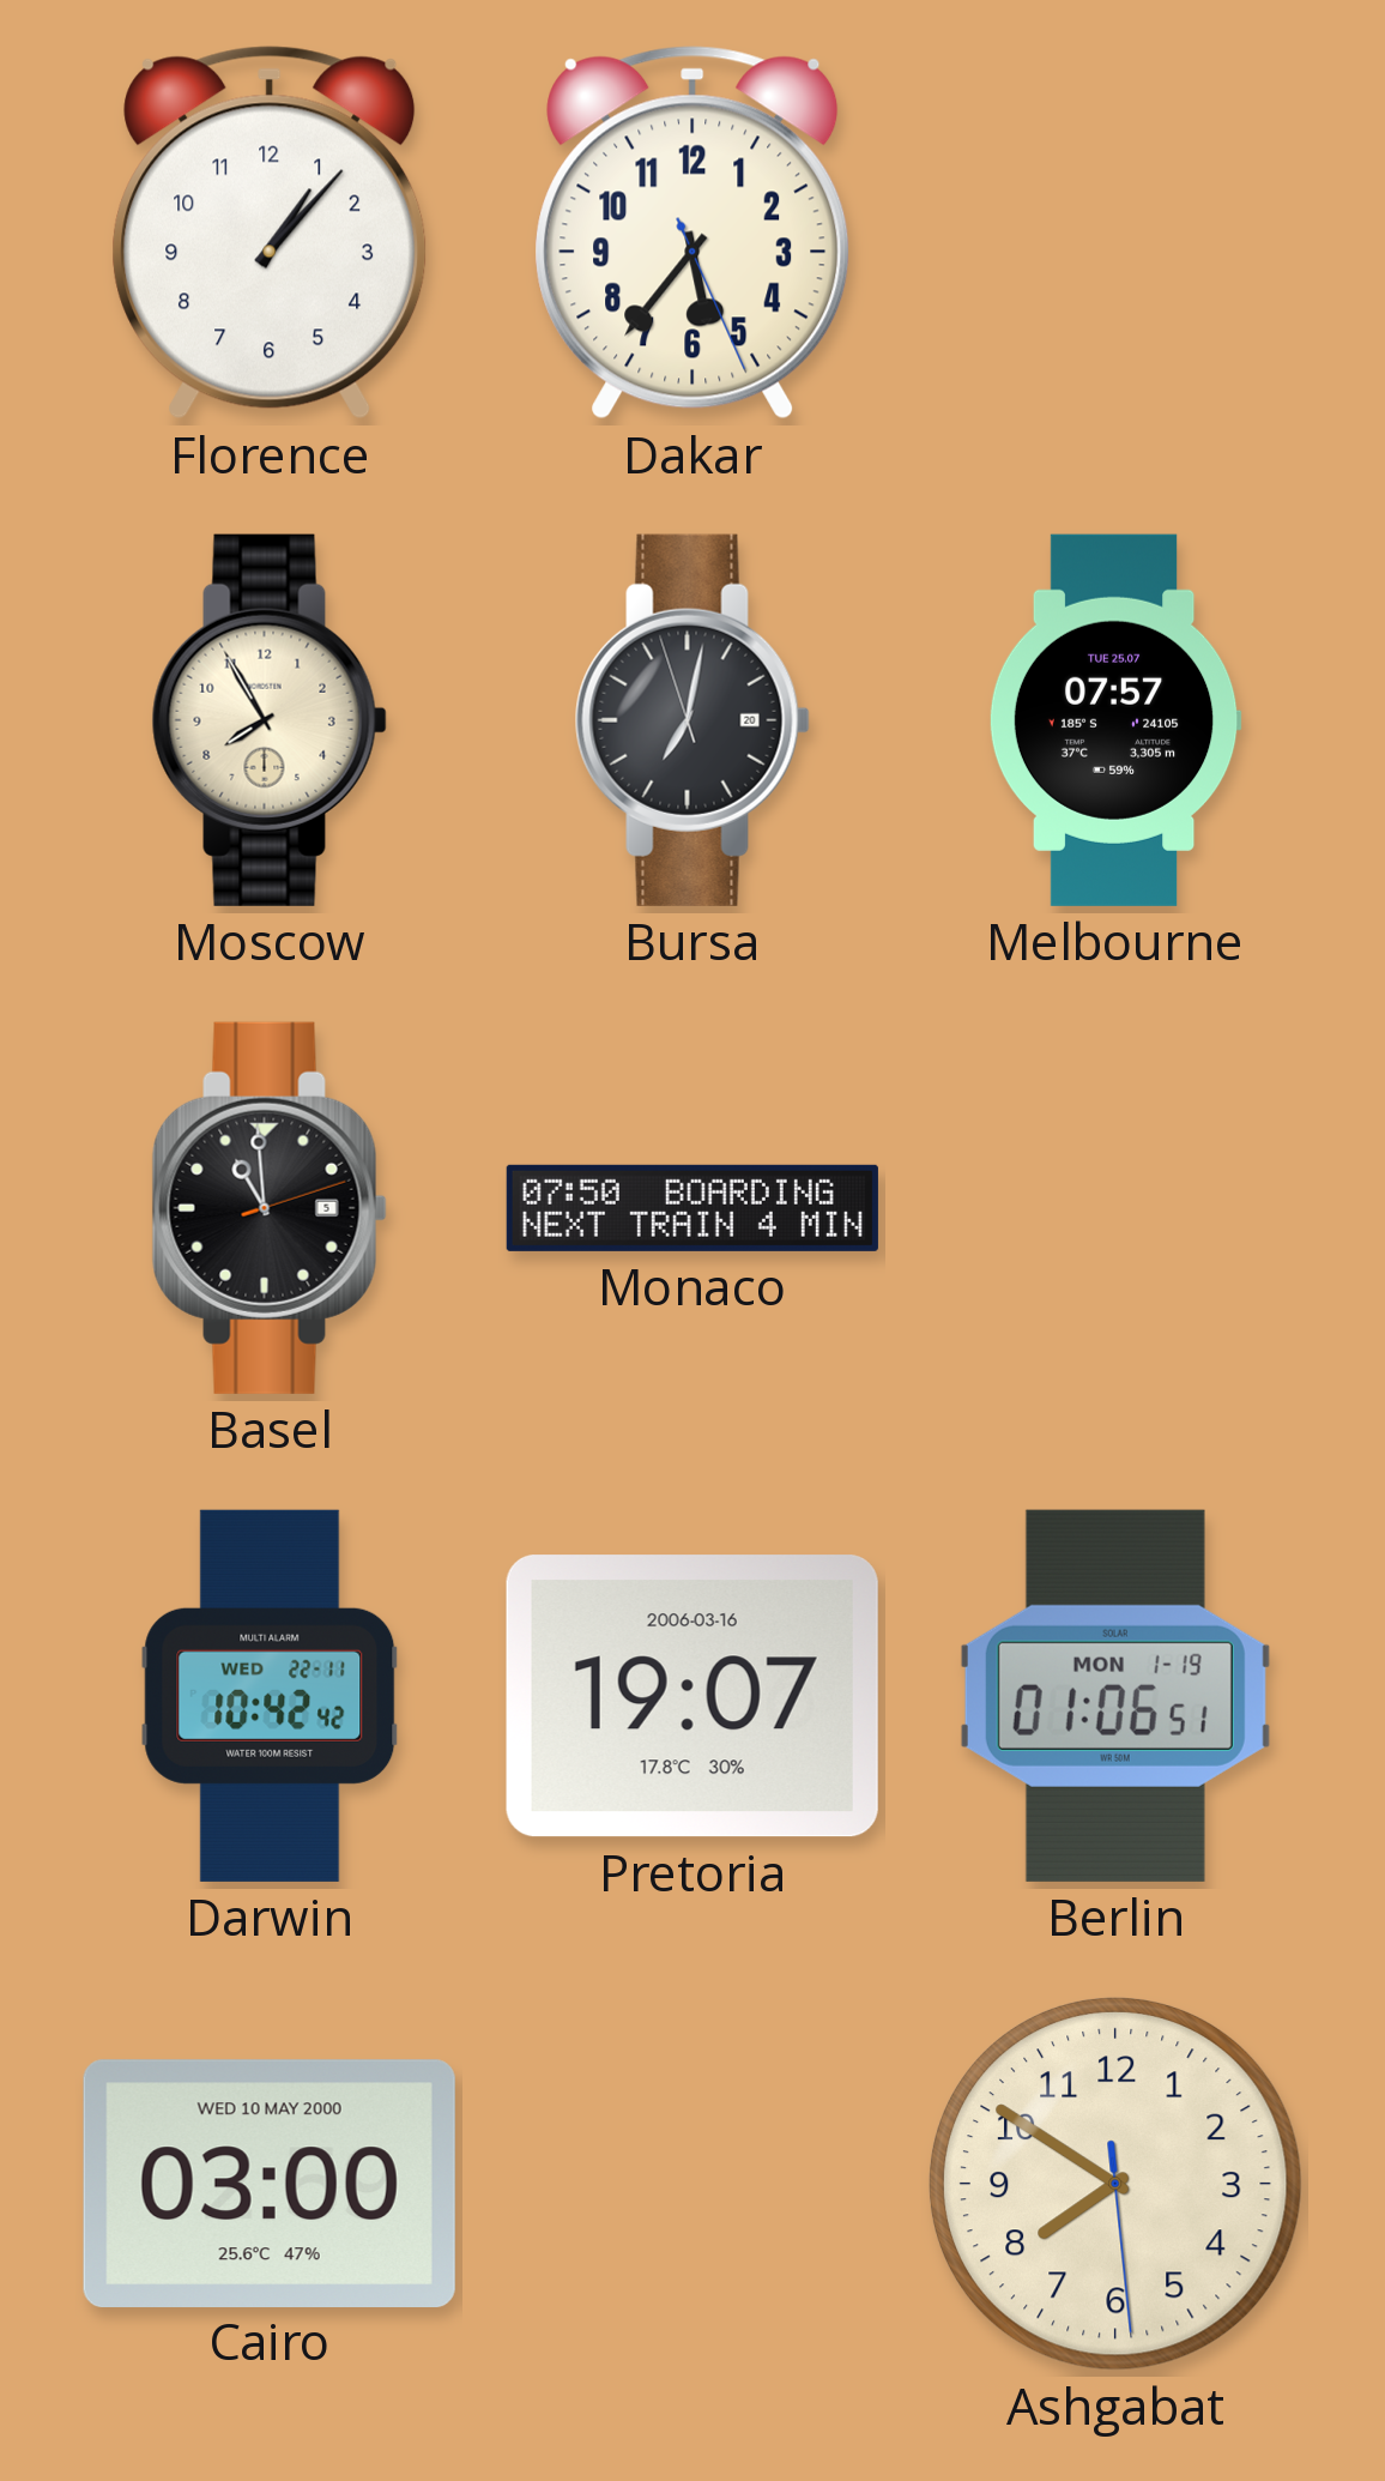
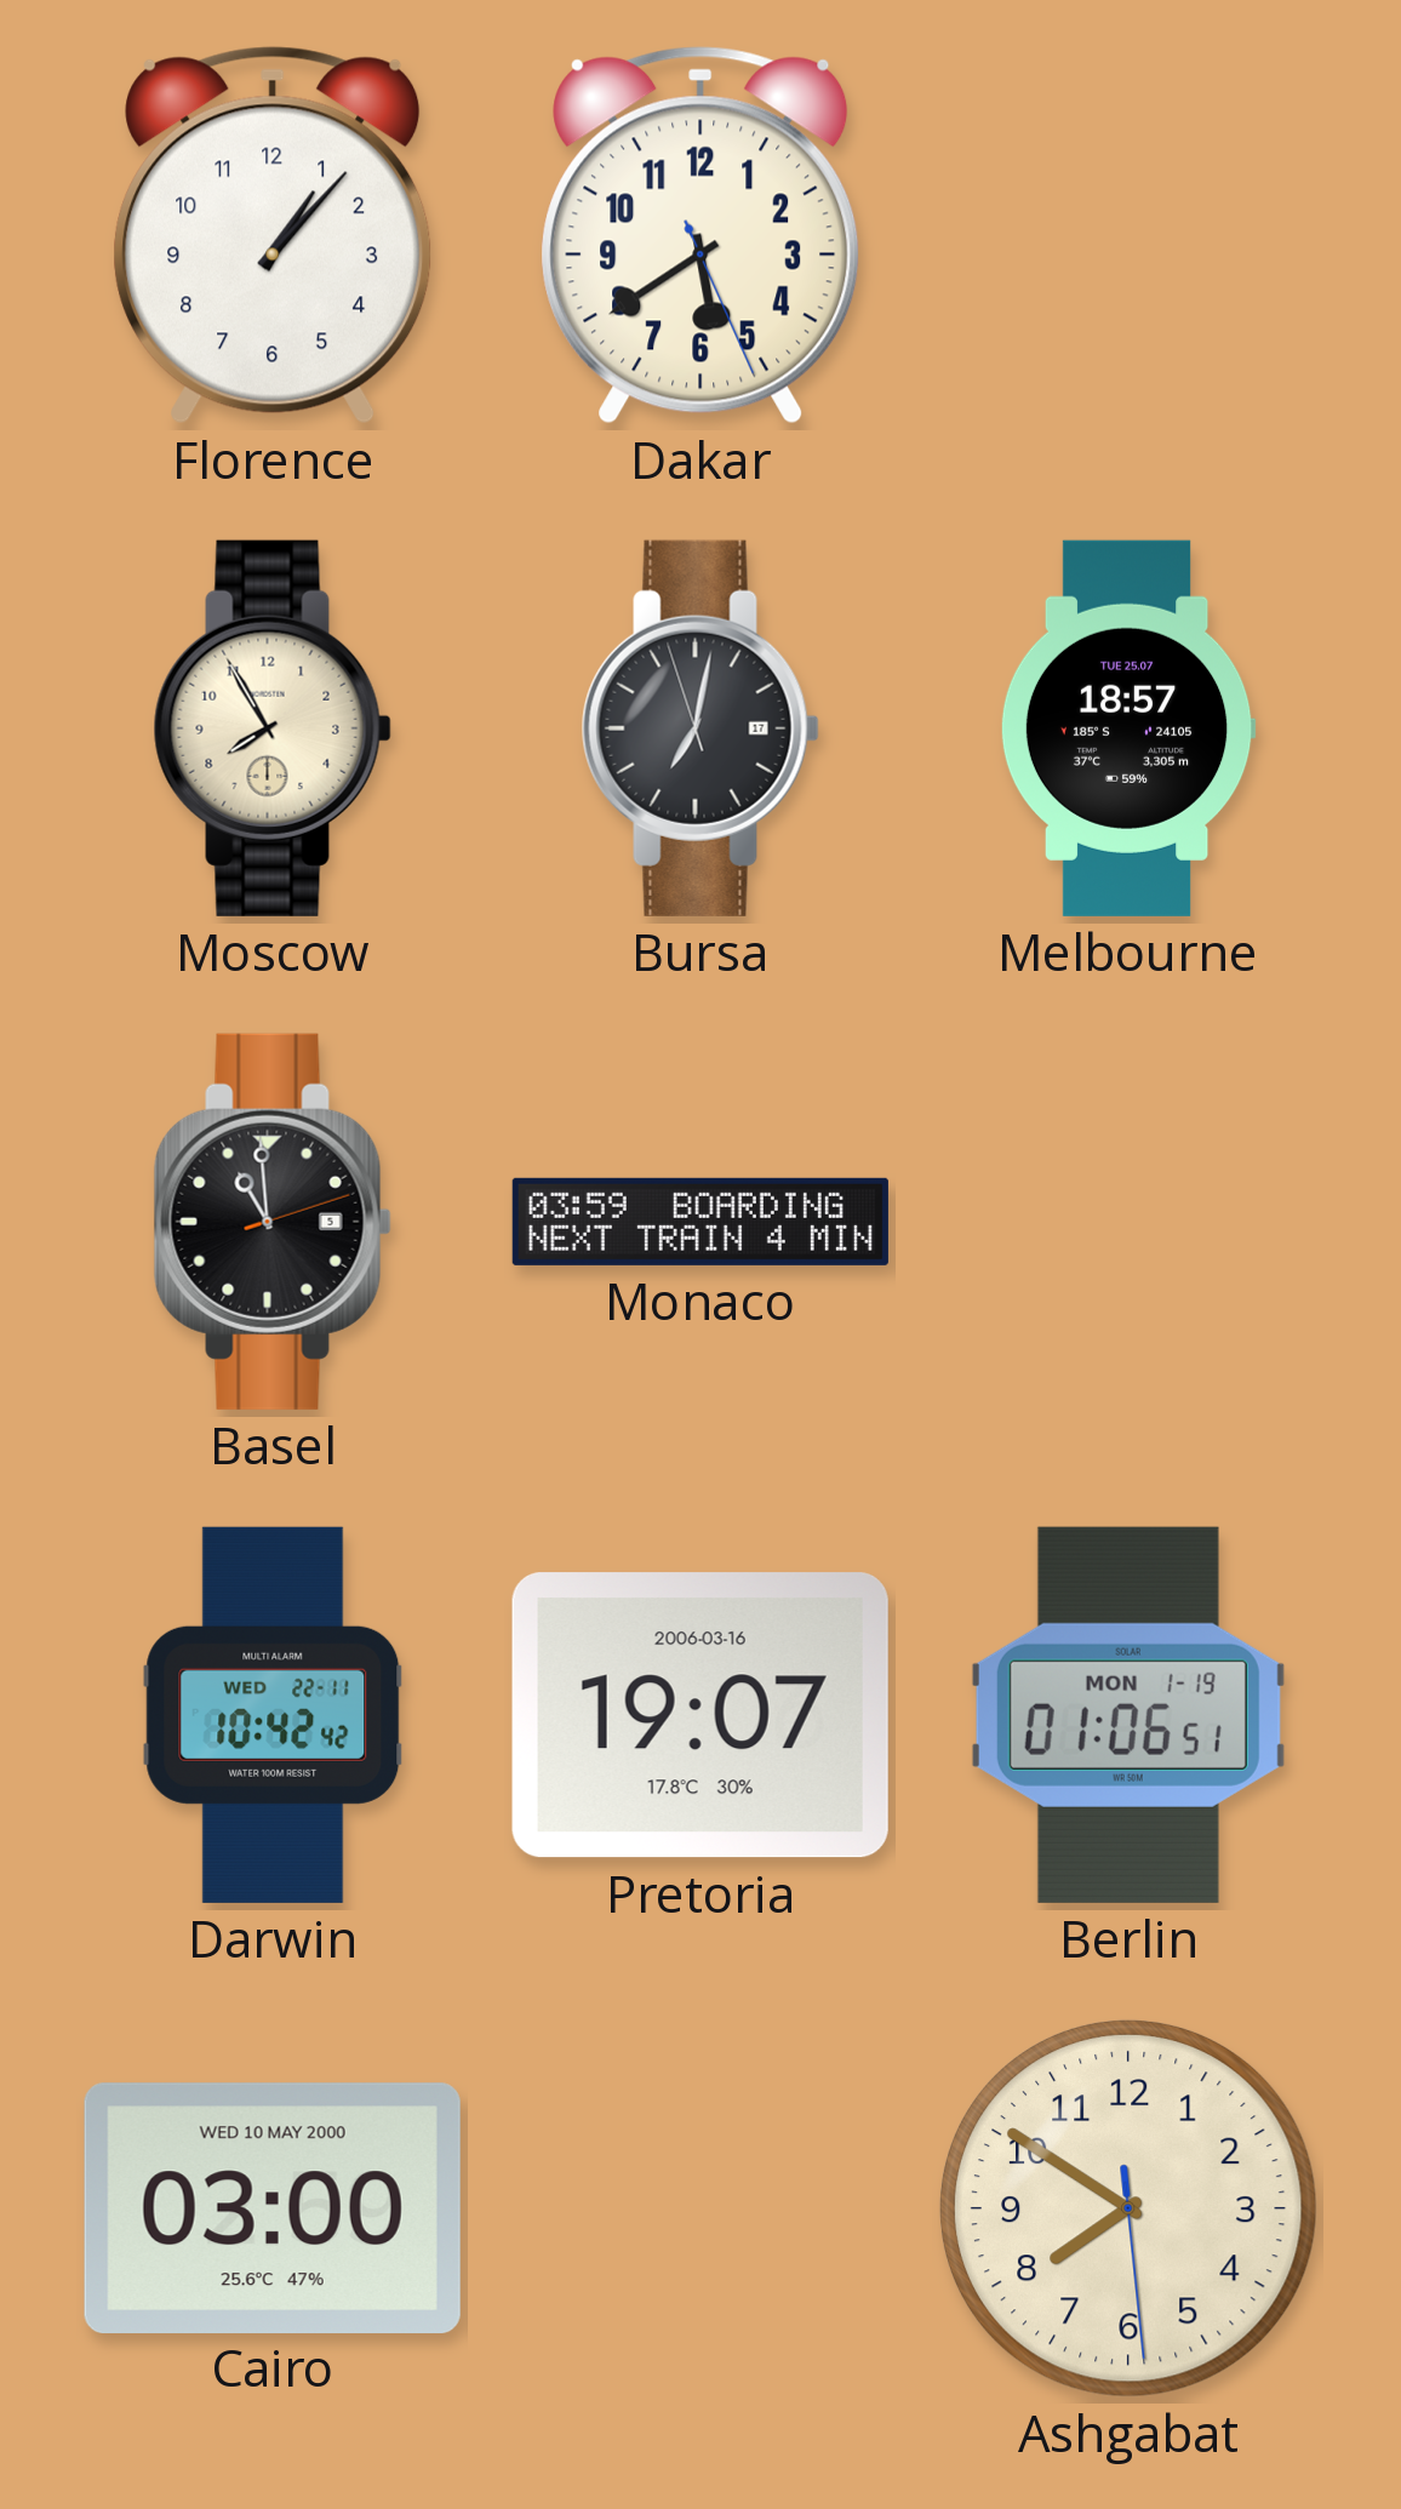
Dakar: 5:36 -> 5:39
Bursa date: 20 -> 17
Melbourne: 07:57 -> 18:57
Monaco: 07:50 -> 03:59
